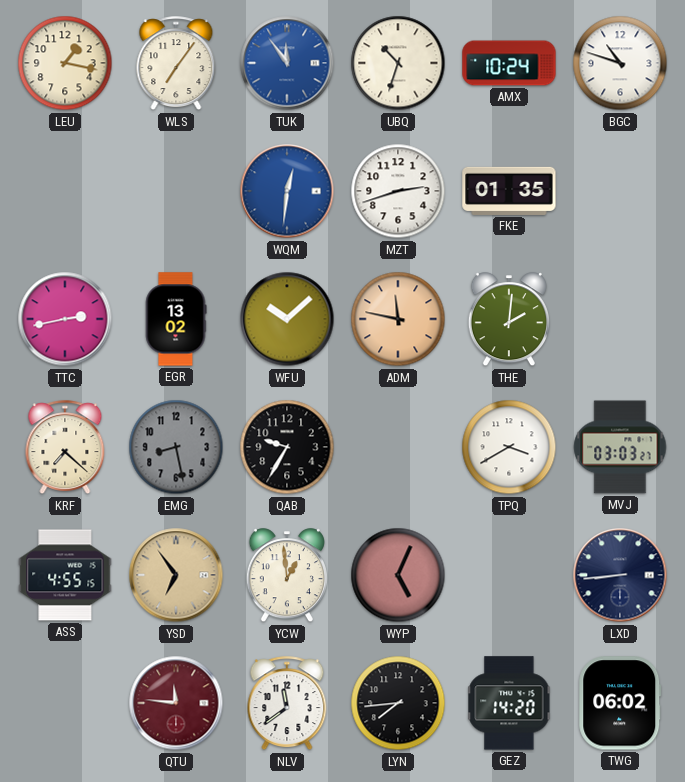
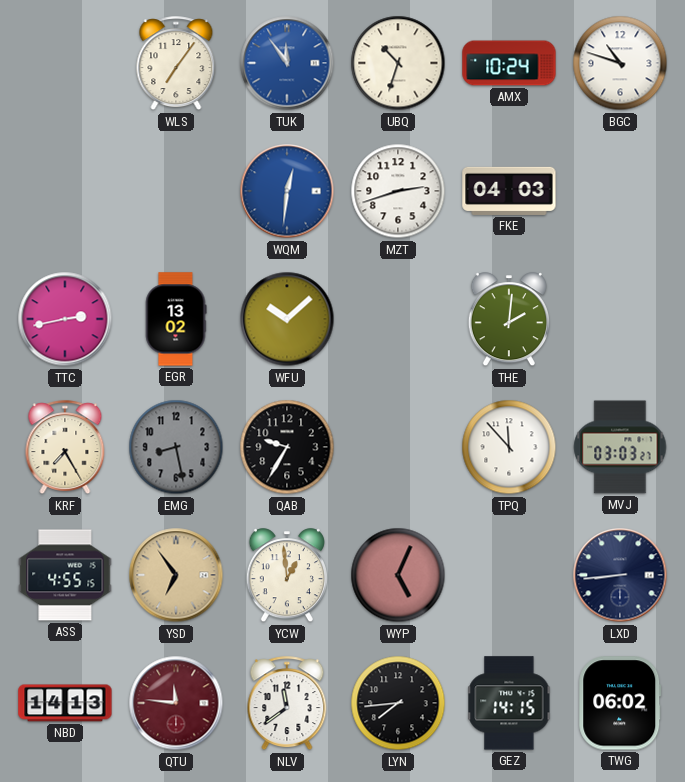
LEU: 1:17 -> none
FKE: 01:35 -> 04:03
ADM: 11:47 -> none
KRF: 7:22 -> 7:25
TPQ: 3:40 -> 11:53
NBD: none -> 14:13
GEZ: 14:20 -> 14:15
